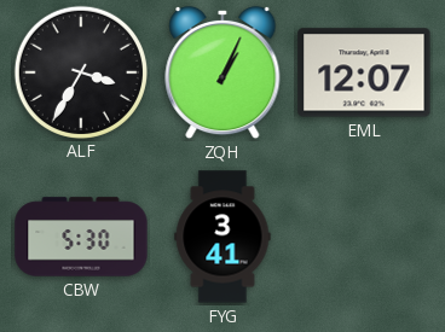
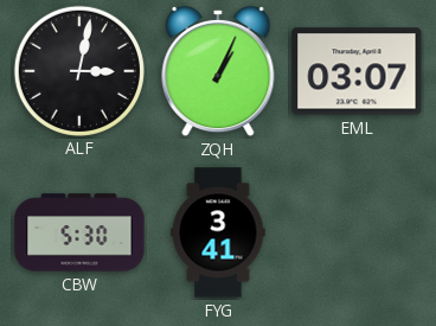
ALF: 3:35 -> 3:02
EML: 12:07 -> 03:07
